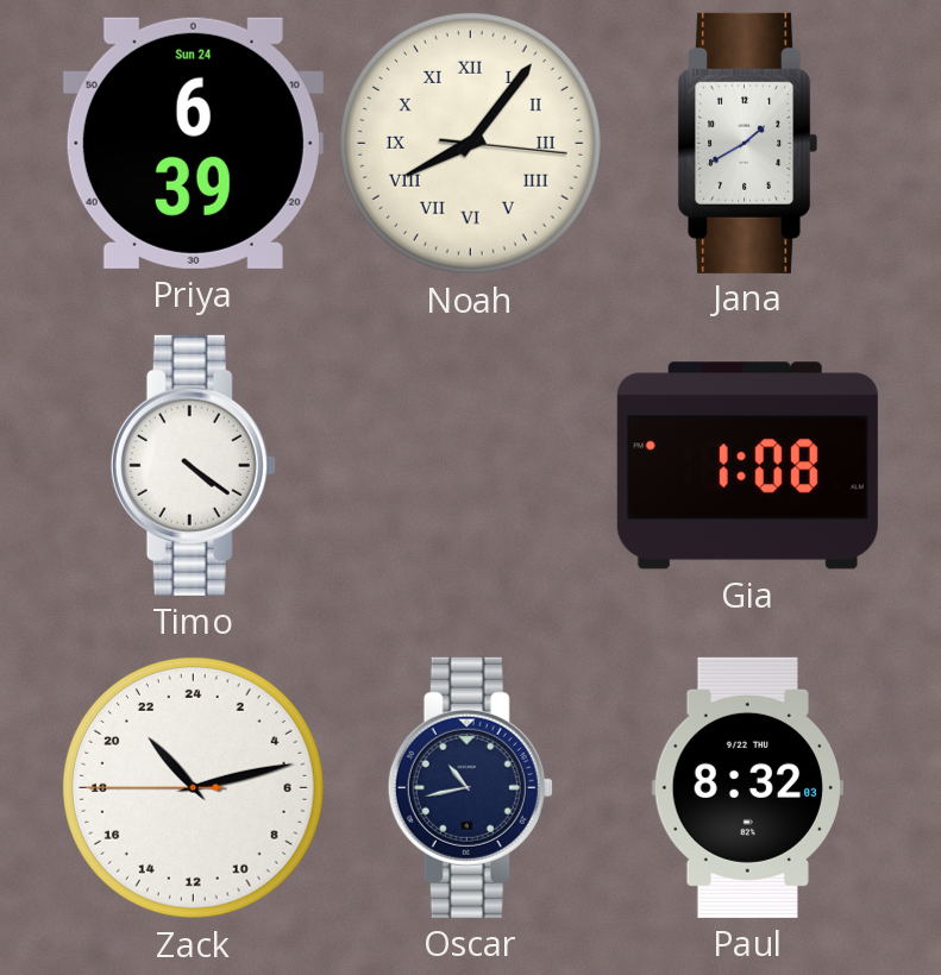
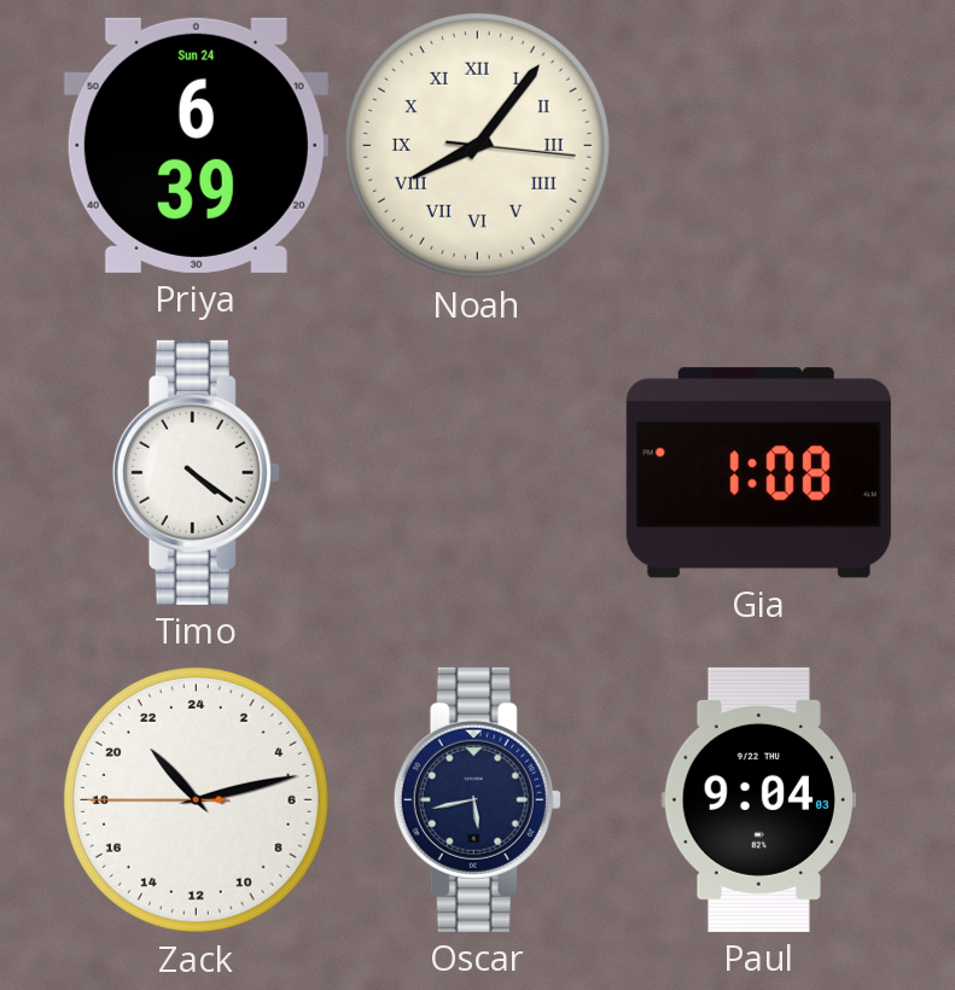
Jana: 1:40 -> none
Oscar: 10:43 -> 5:43
Paul: 8:32 -> 9:04
